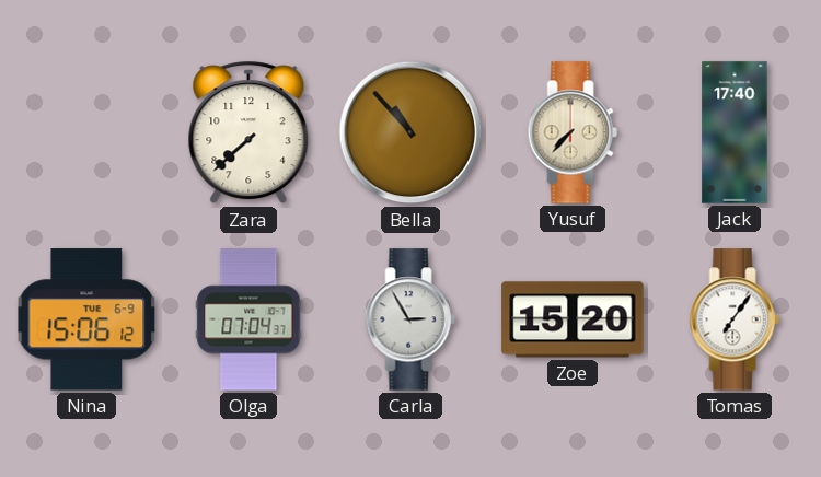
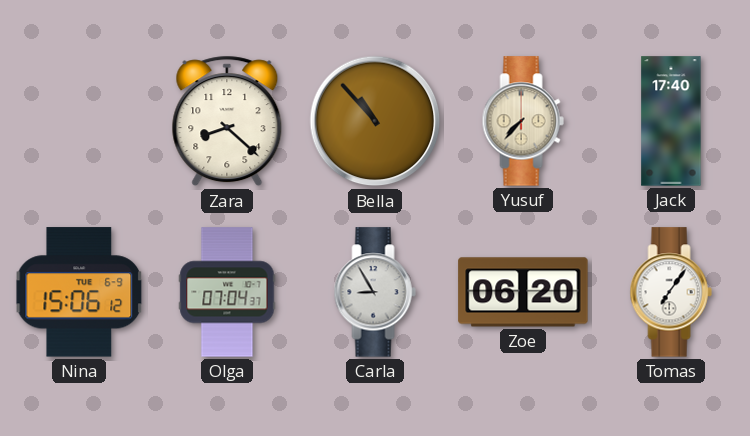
Zara: 7:38 -> 8:22
Carla: 2:55 -> 8:55
Zoe: 15:20 -> 06:20
